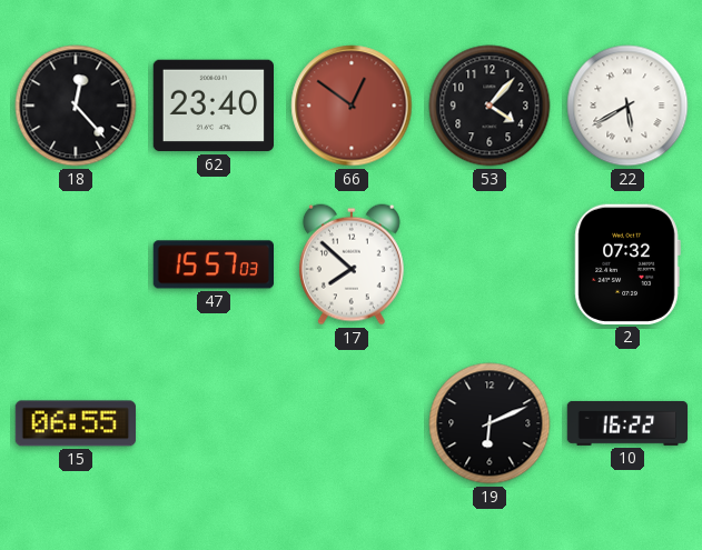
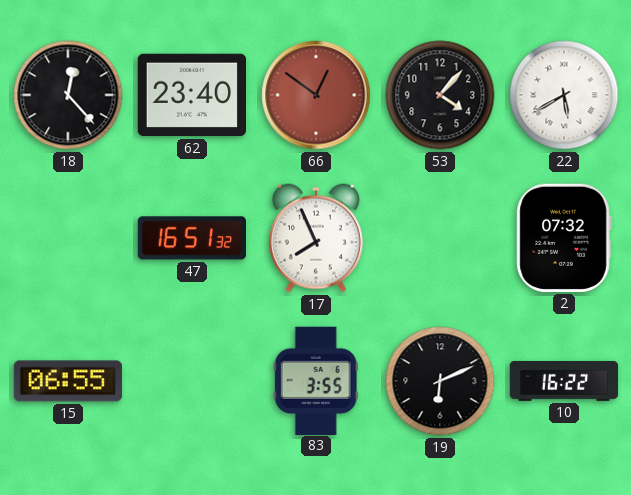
47: 15:57 -> 16:51
17: 7:52 -> 7:56
83: none -> 3:55
